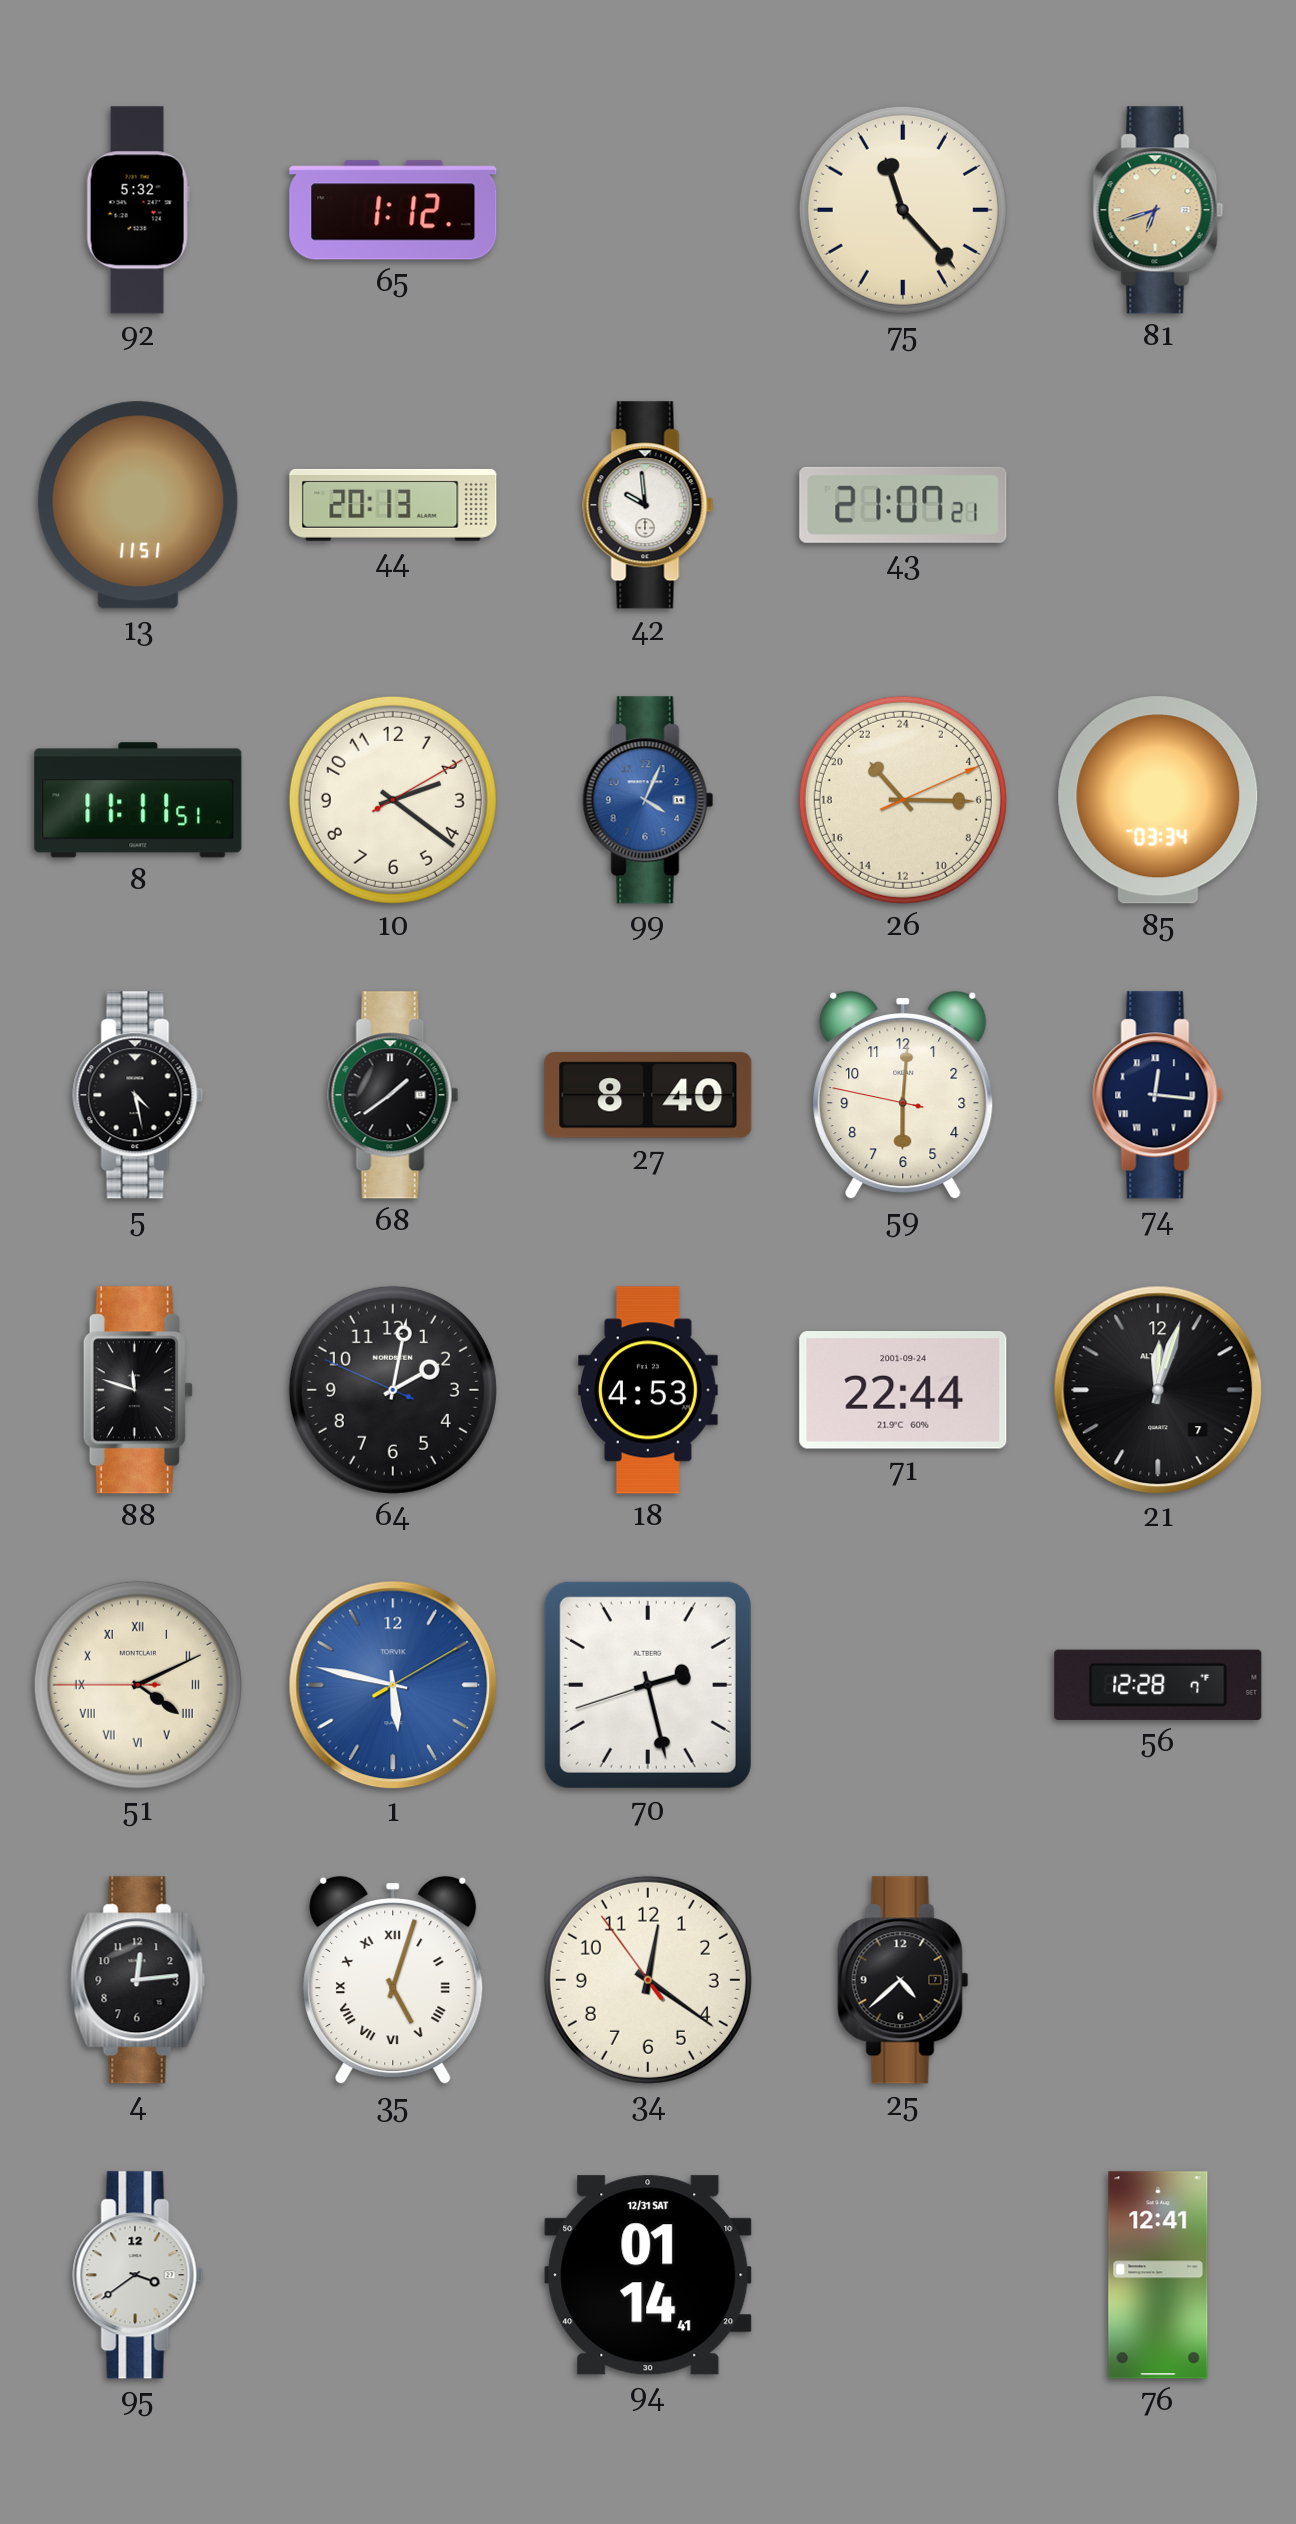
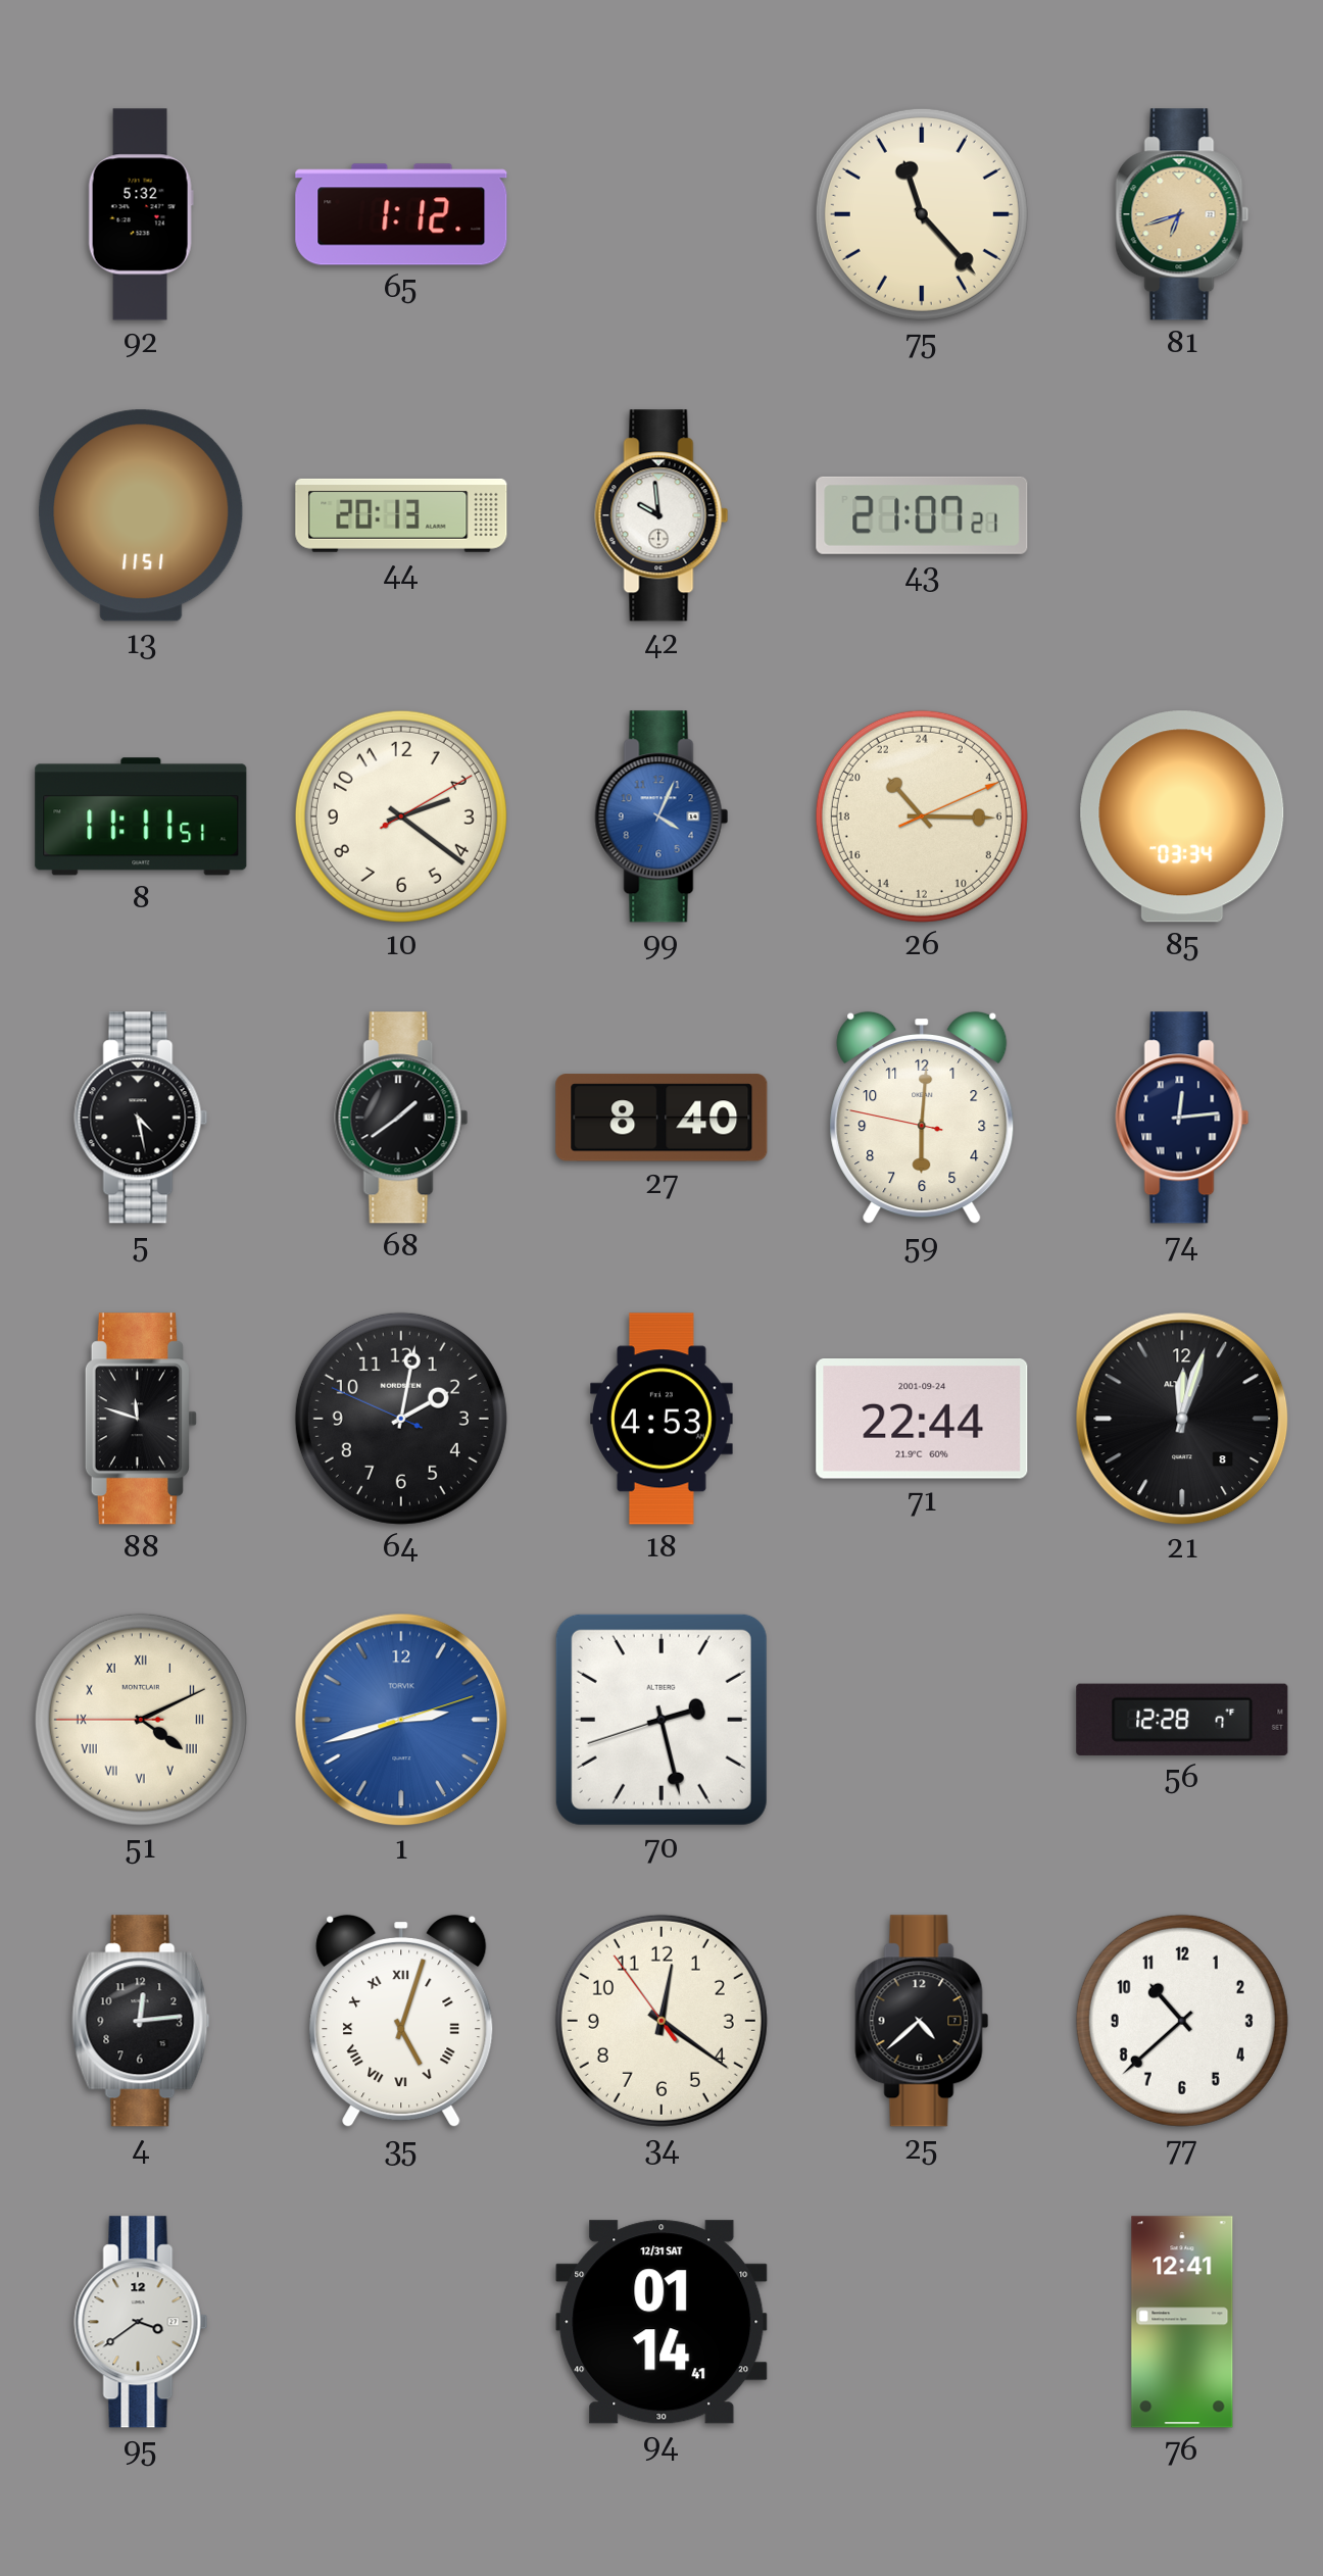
74: 12:16 -> 12:14
21 date: 7 -> 8
1: 5:47 -> 2:42
77: none -> 10:38
